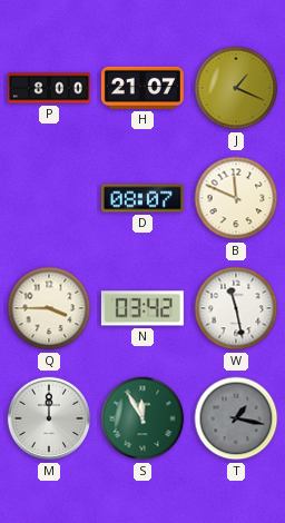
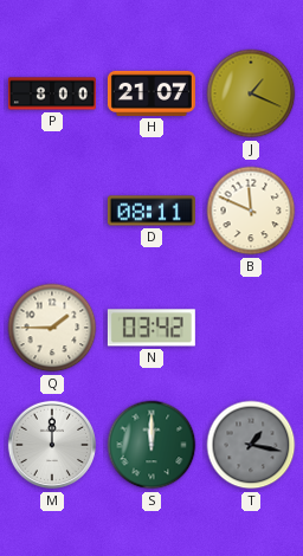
D: 08:07 -> 08:11
Q: 3:45 -> 1:45
W: 11:28 -> none
S: 11:55 -> 12:00
